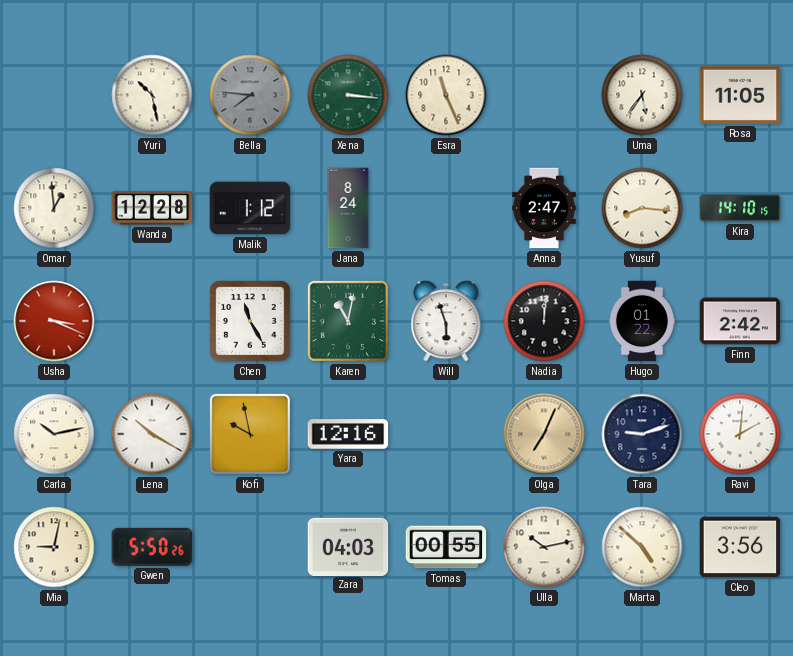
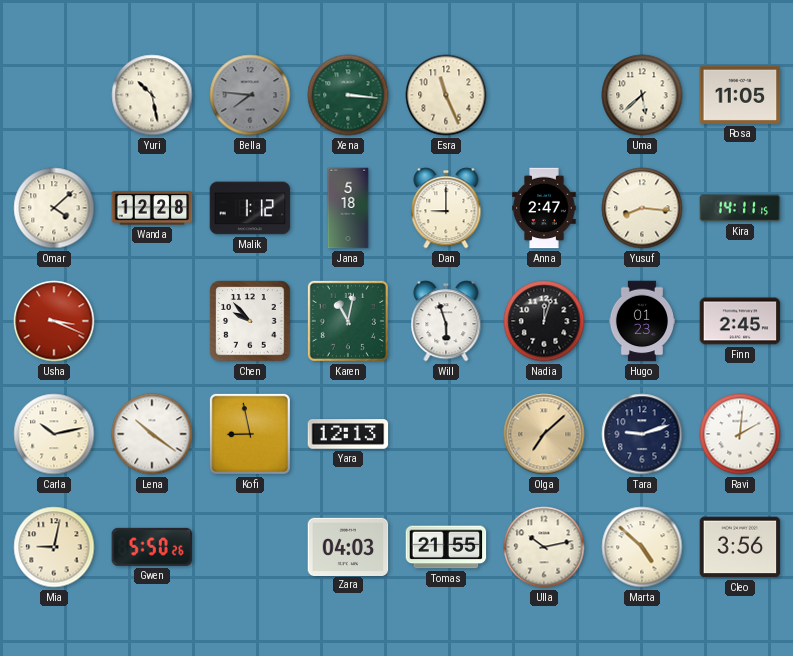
Uma: 5:36 -> 5:38
Omar: 12:59 -> 4:08
Jana: 8:24 -> 5:18
Dan: none -> 9:00
Kira: 14:10 -> 14:11
Chen: 11:25 -> 9:53
Nadia: 12:01 -> 12:03
Hugo: 01:22 -> 01:23
Finn: 2:42 -> 2:45
Lena: 10:20 -> 10:21
Kofi: 9:58 -> 8:58
Yara: 12:16 -> 12:13
Olga: 7:04 -> 7:08
Tomas: 00:55 -> 21:55
